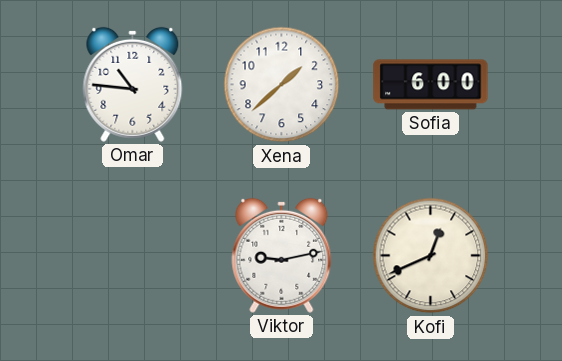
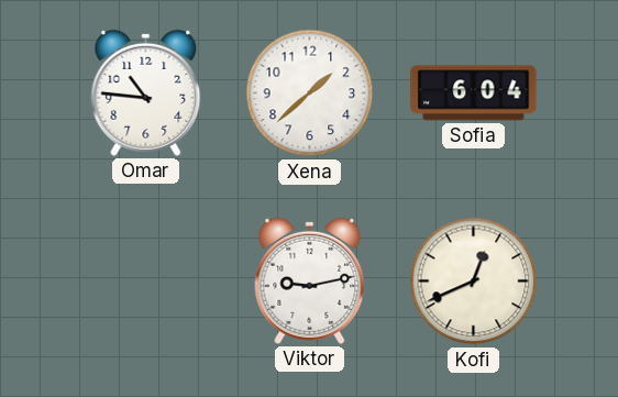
Sofia: 6:00 -> 6:04
